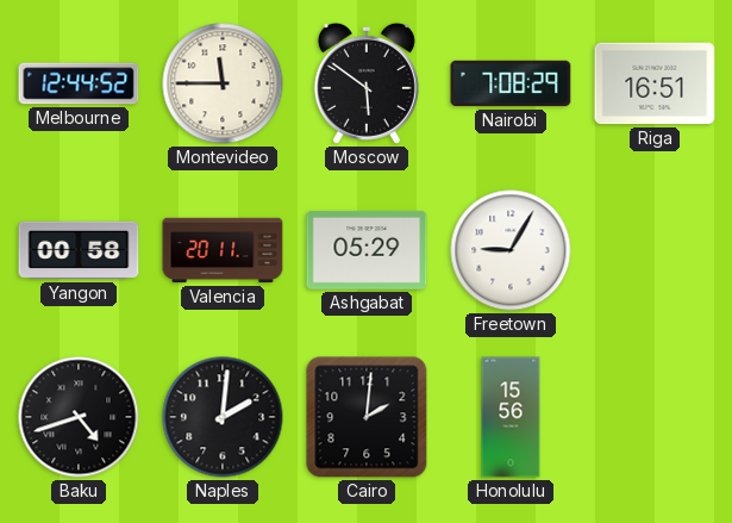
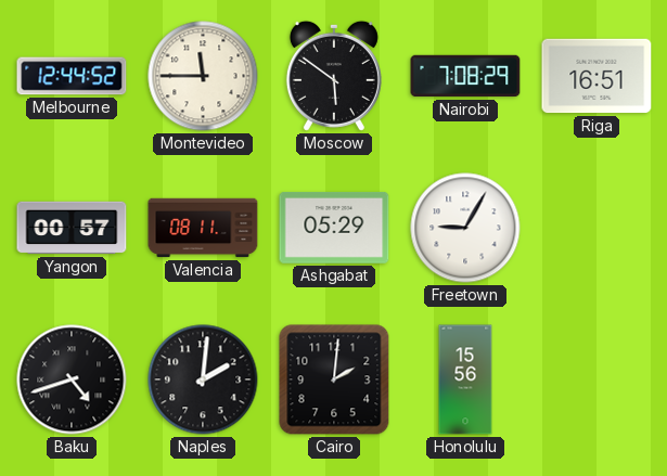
Yangon: 00:58 -> 00:57
Valencia: 20:11 -> 08:11
